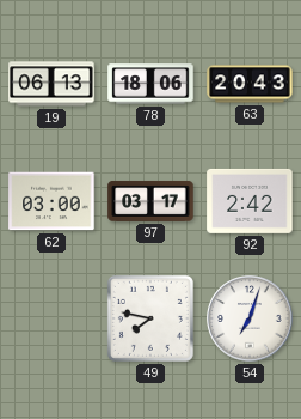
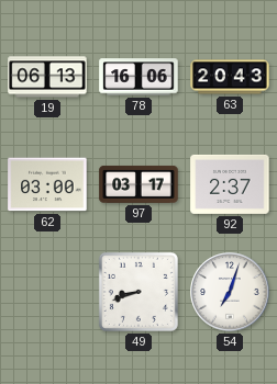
78: 18:06 -> 16:06
92: 2:42 -> 2:37
49: 7:47 -> 8:42
